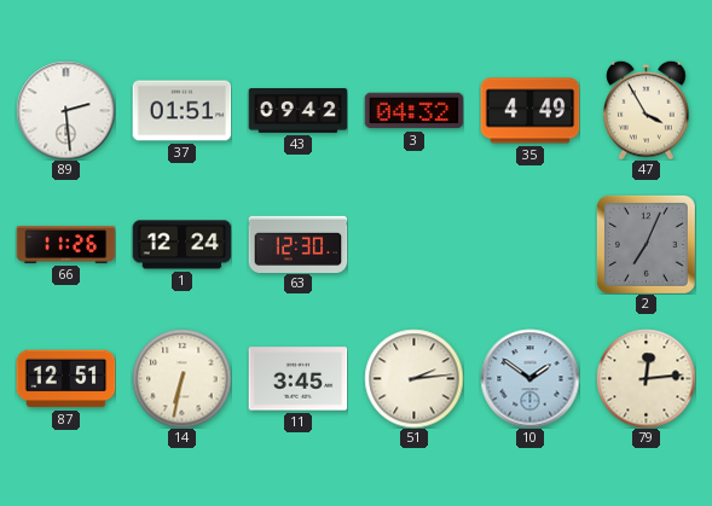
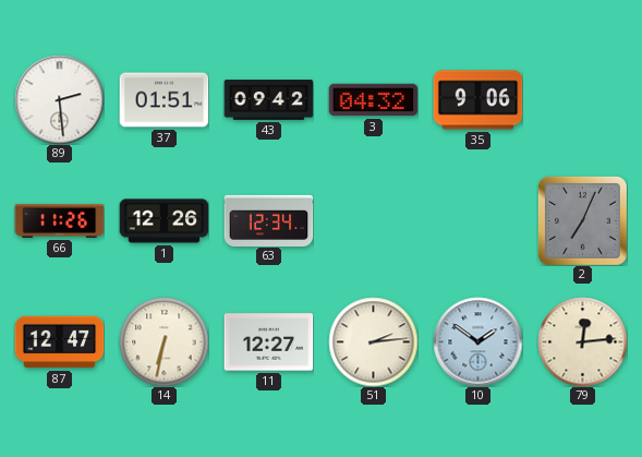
35: 4:49 -> 9:06
47: 3:55 -> none
1: 12:24 -> 12:26
63: 12:30 -> 12:34
87: 12:51 -> 12:47
11: 3:45 -> 12:27
